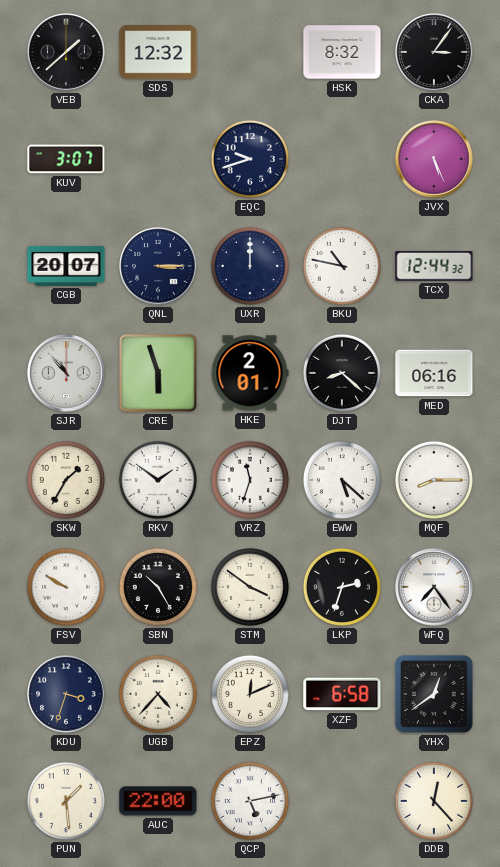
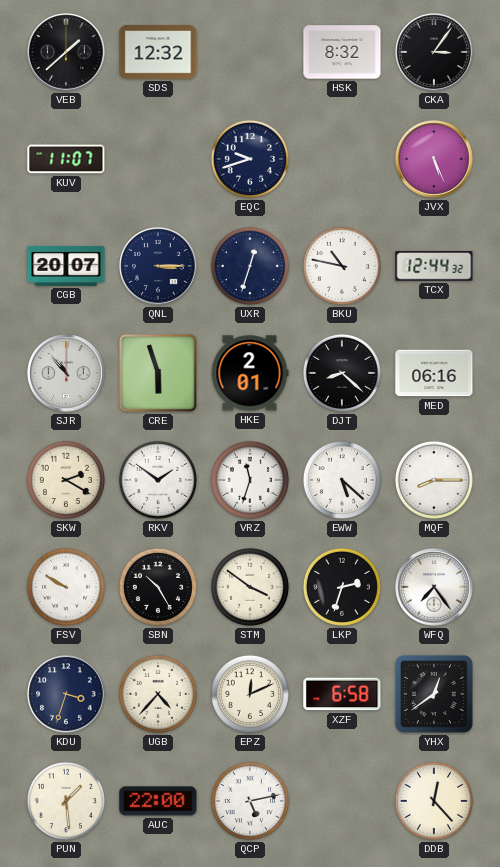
KUV: 3:07 -> 11:07
UXR: 12:00 -> 12:33
SKW: 1:35 -> 2:20
